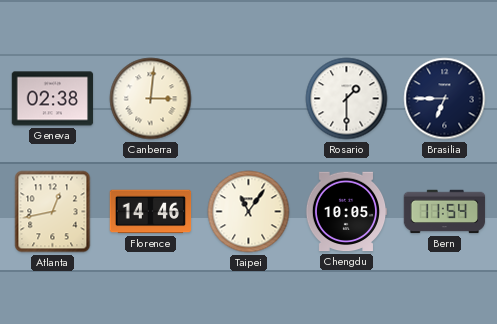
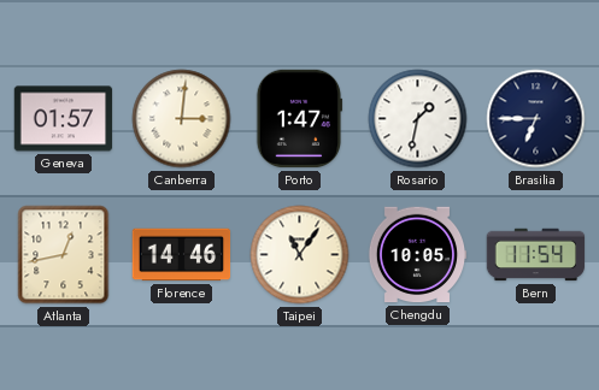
Geneva: 02:38 -> 01:57
Porto: none -> 1:47
Rosario: 1:30 -> 1:32
